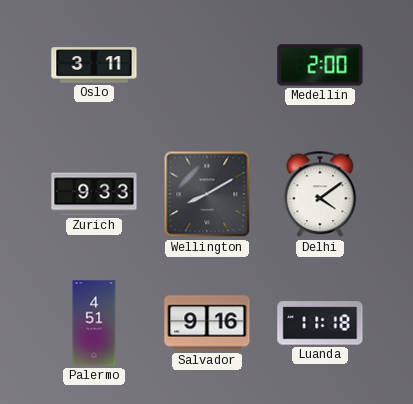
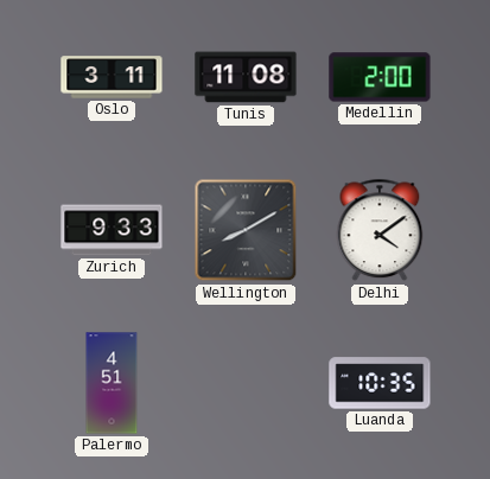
Tunis: none -> 11:08
Salvador: 9:16 -> none
Luanda: 11:18 -> 10:35
